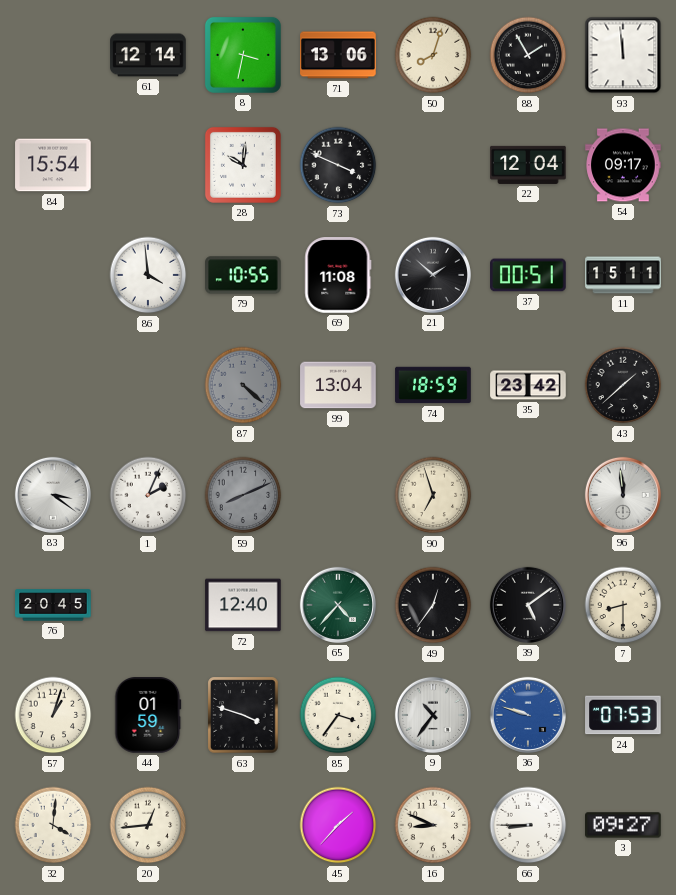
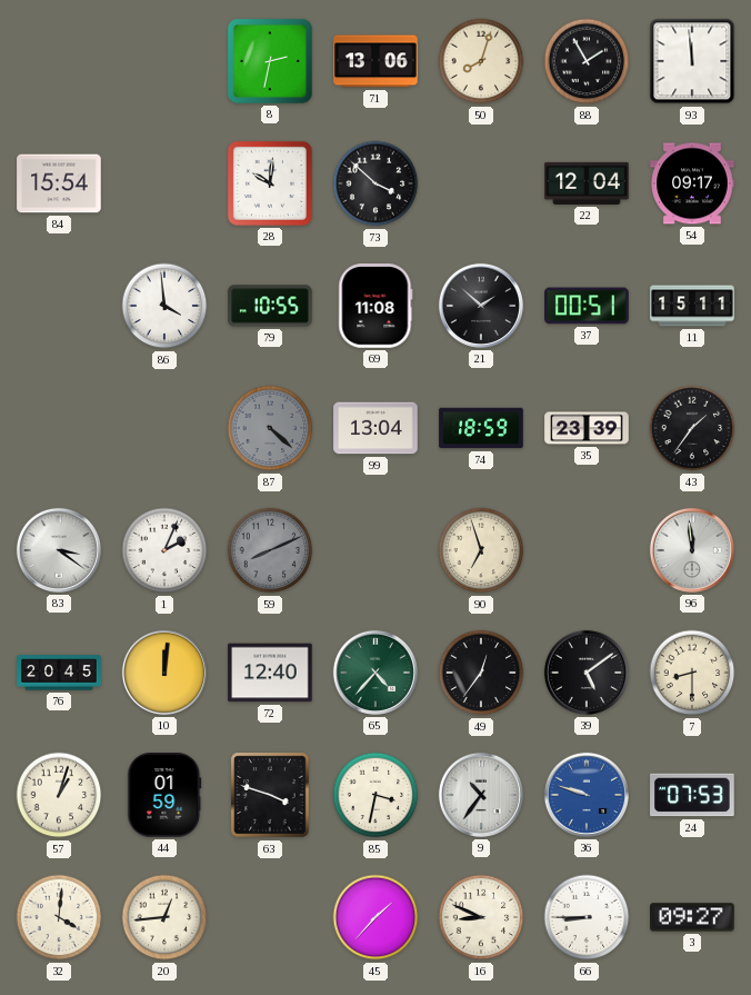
61: 12:14 -> none
8: 3:32 -> 2:32
73: 3:49 -> 3:52
35: 23:42 -> 23:39
43: 1:38 -> 1:36
10: none -> 12:01
85: 3:36 -> 3:32
